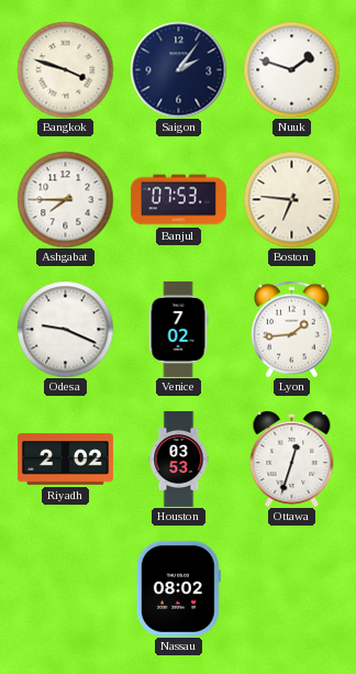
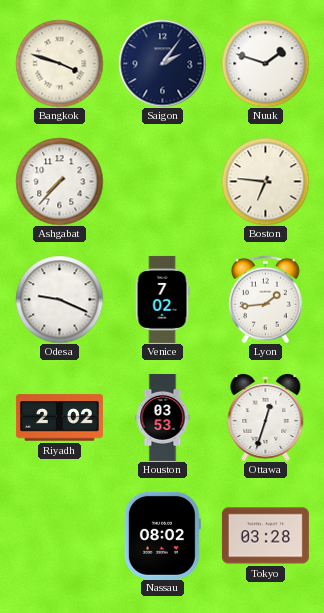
Ashgabat: 7:45 -> 7:37
Banjul: 07:53 -> none
Tokyo: none -> 03:28
